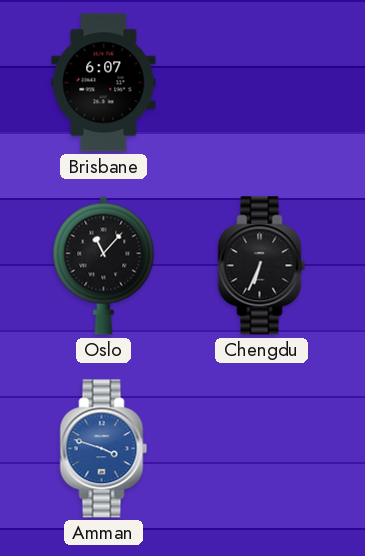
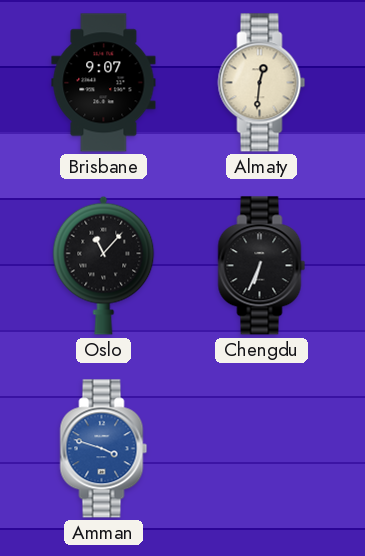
Brisbane: 6:07 -> 9:07
Almaty: none -> 12:31
